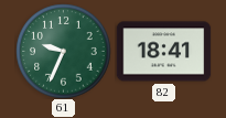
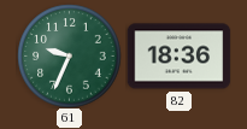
82: 18:41 -> 18:36
